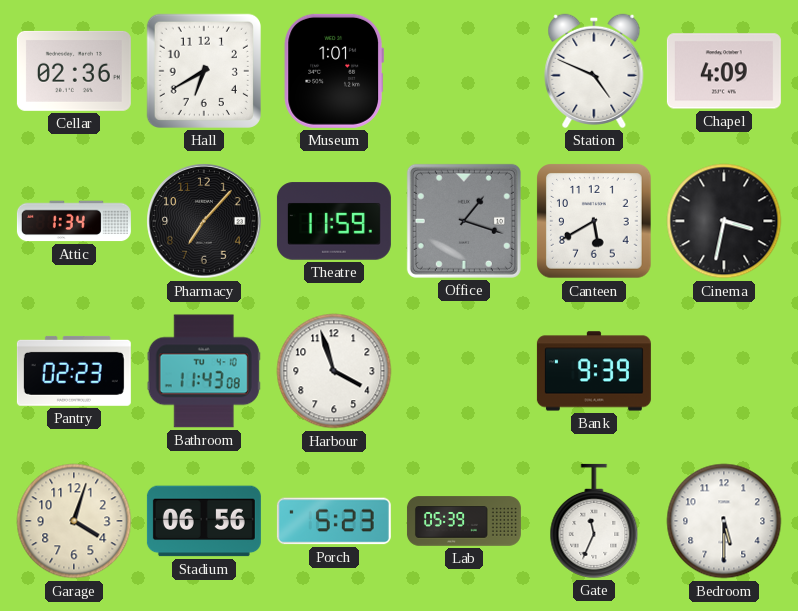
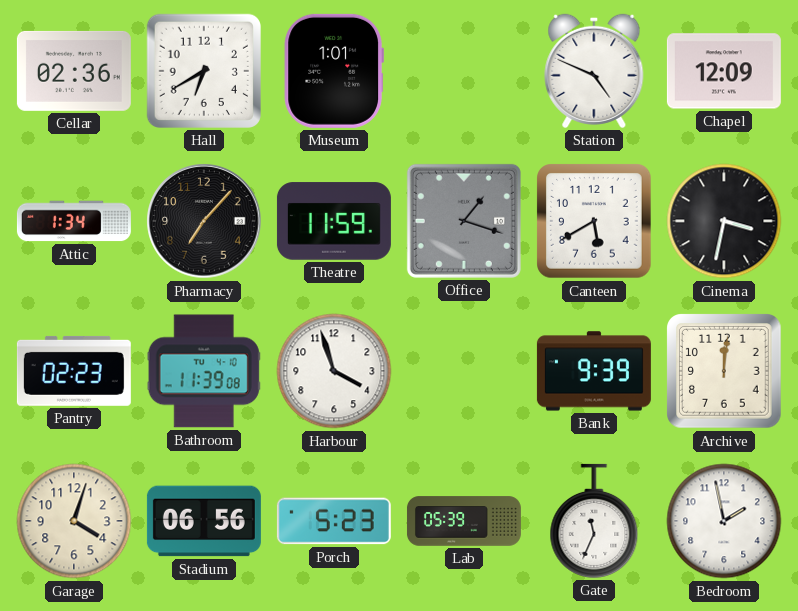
Chapel: 4:09 -> 12:09
Bathroom: 11:43 -> 11:39
Archive: none -> 12:01
Bedroom: 5:30 -> 1:58
